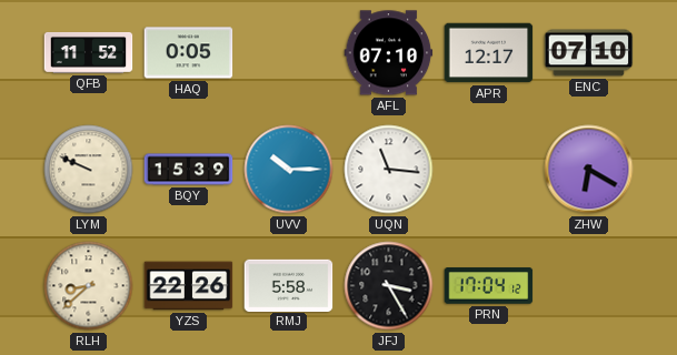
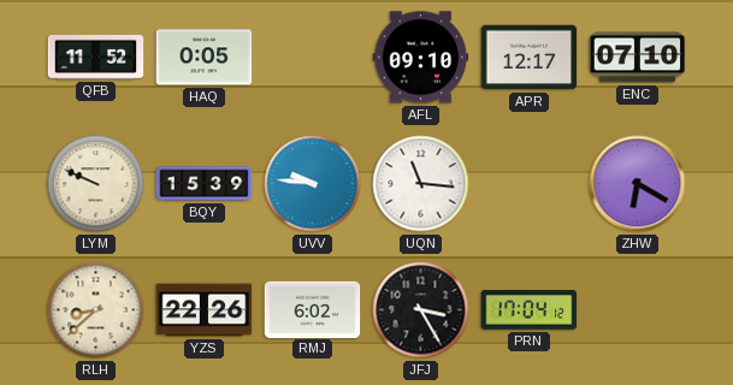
AFL: 07:10 -> 09:10
UVV: 10:15 -> 9:46
RMJ: 5:58 -> 6:02
